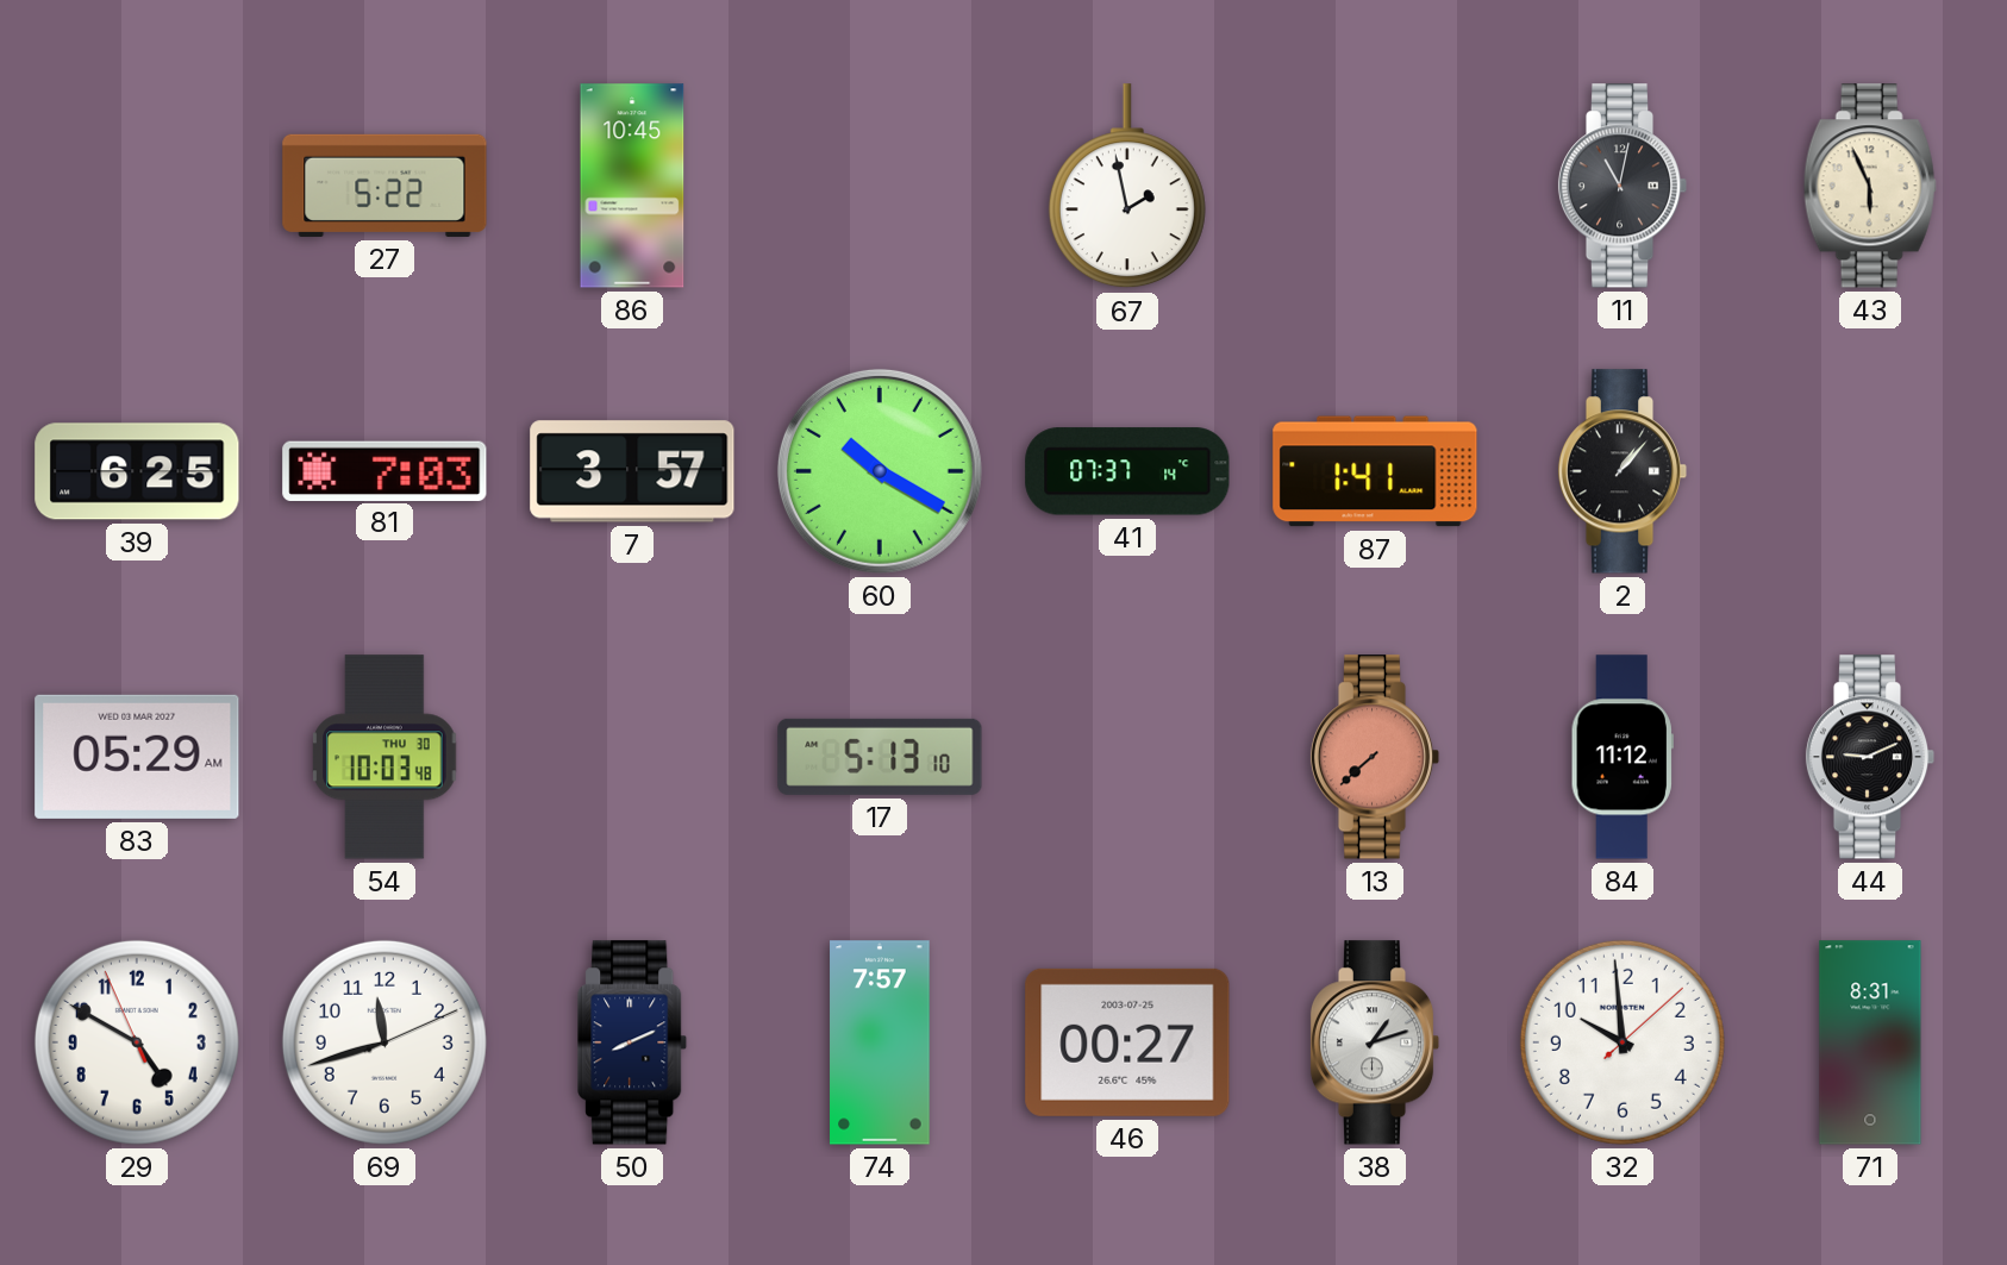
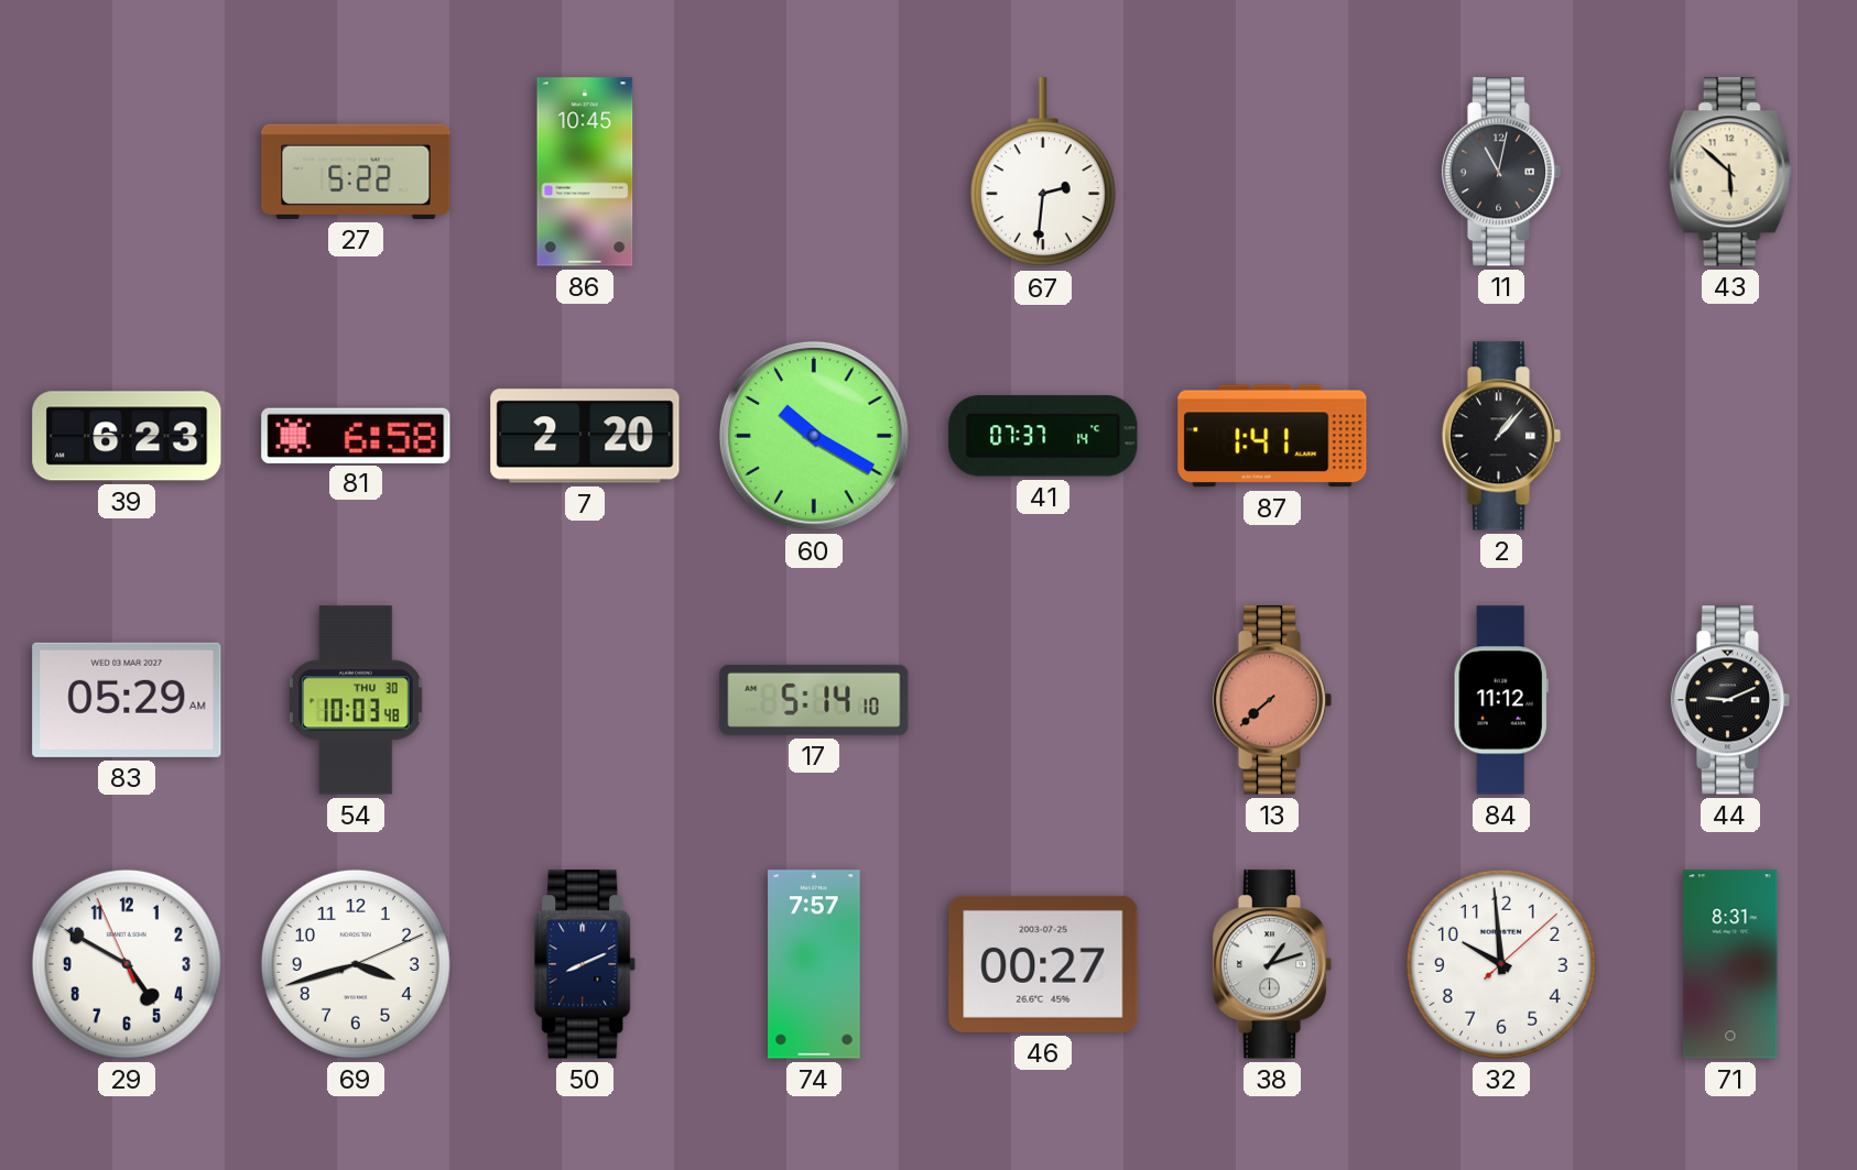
67: 1:58 -> 2:31
43: 5:56 -> 5:52
39: 6:25 -> 6:23
81: 7:03 -> 6:58
7: 3:57 -> 2:20
17: 5:13 -> 5:14
69: 11:42 -> 3:42
